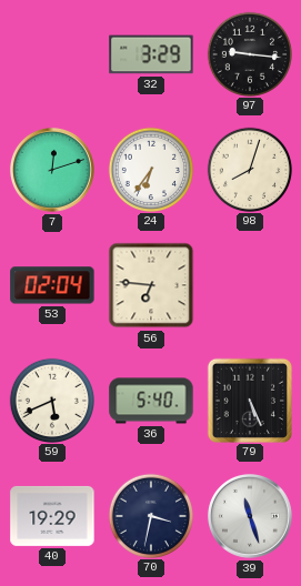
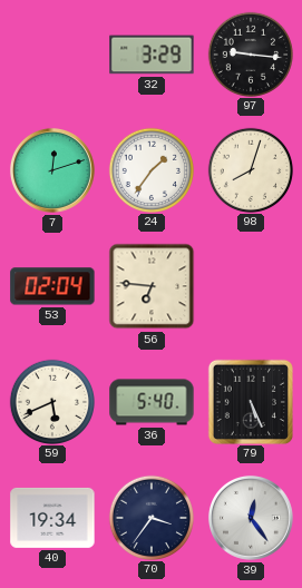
24: 6:36 -> 1:36
40: 19:29 -> 19:34
70: 3:32 -> 3:36
39: 11:27 -> 12:24
